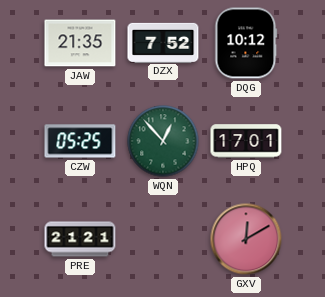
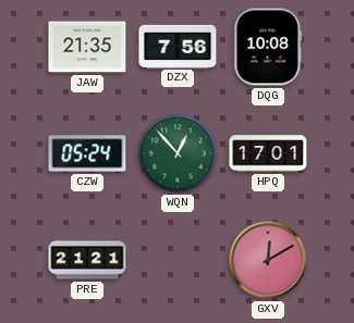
DZX: 7:52 -> 7:56
DQG: 10:12 -> 10:08
CZW: 05:25 -> 05:24
